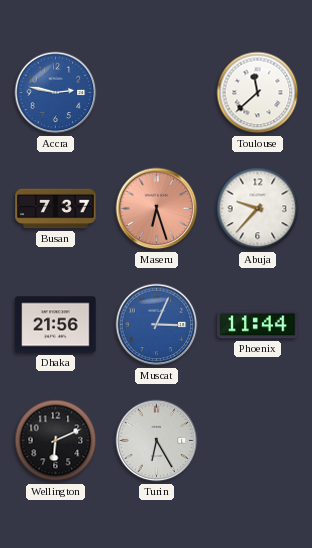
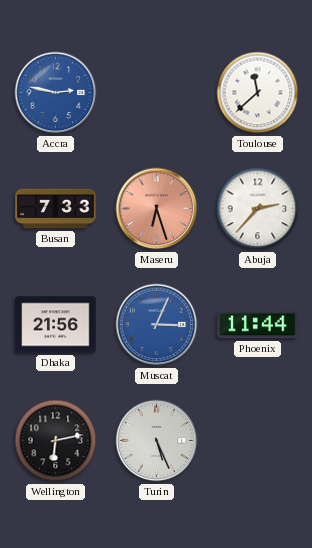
Busan: 7:37 -> 7:33
Abuja: 9:37 -> 2:37
Wellington: 6:11 -> 6:13
Turin: 6:25 -> 5:26
